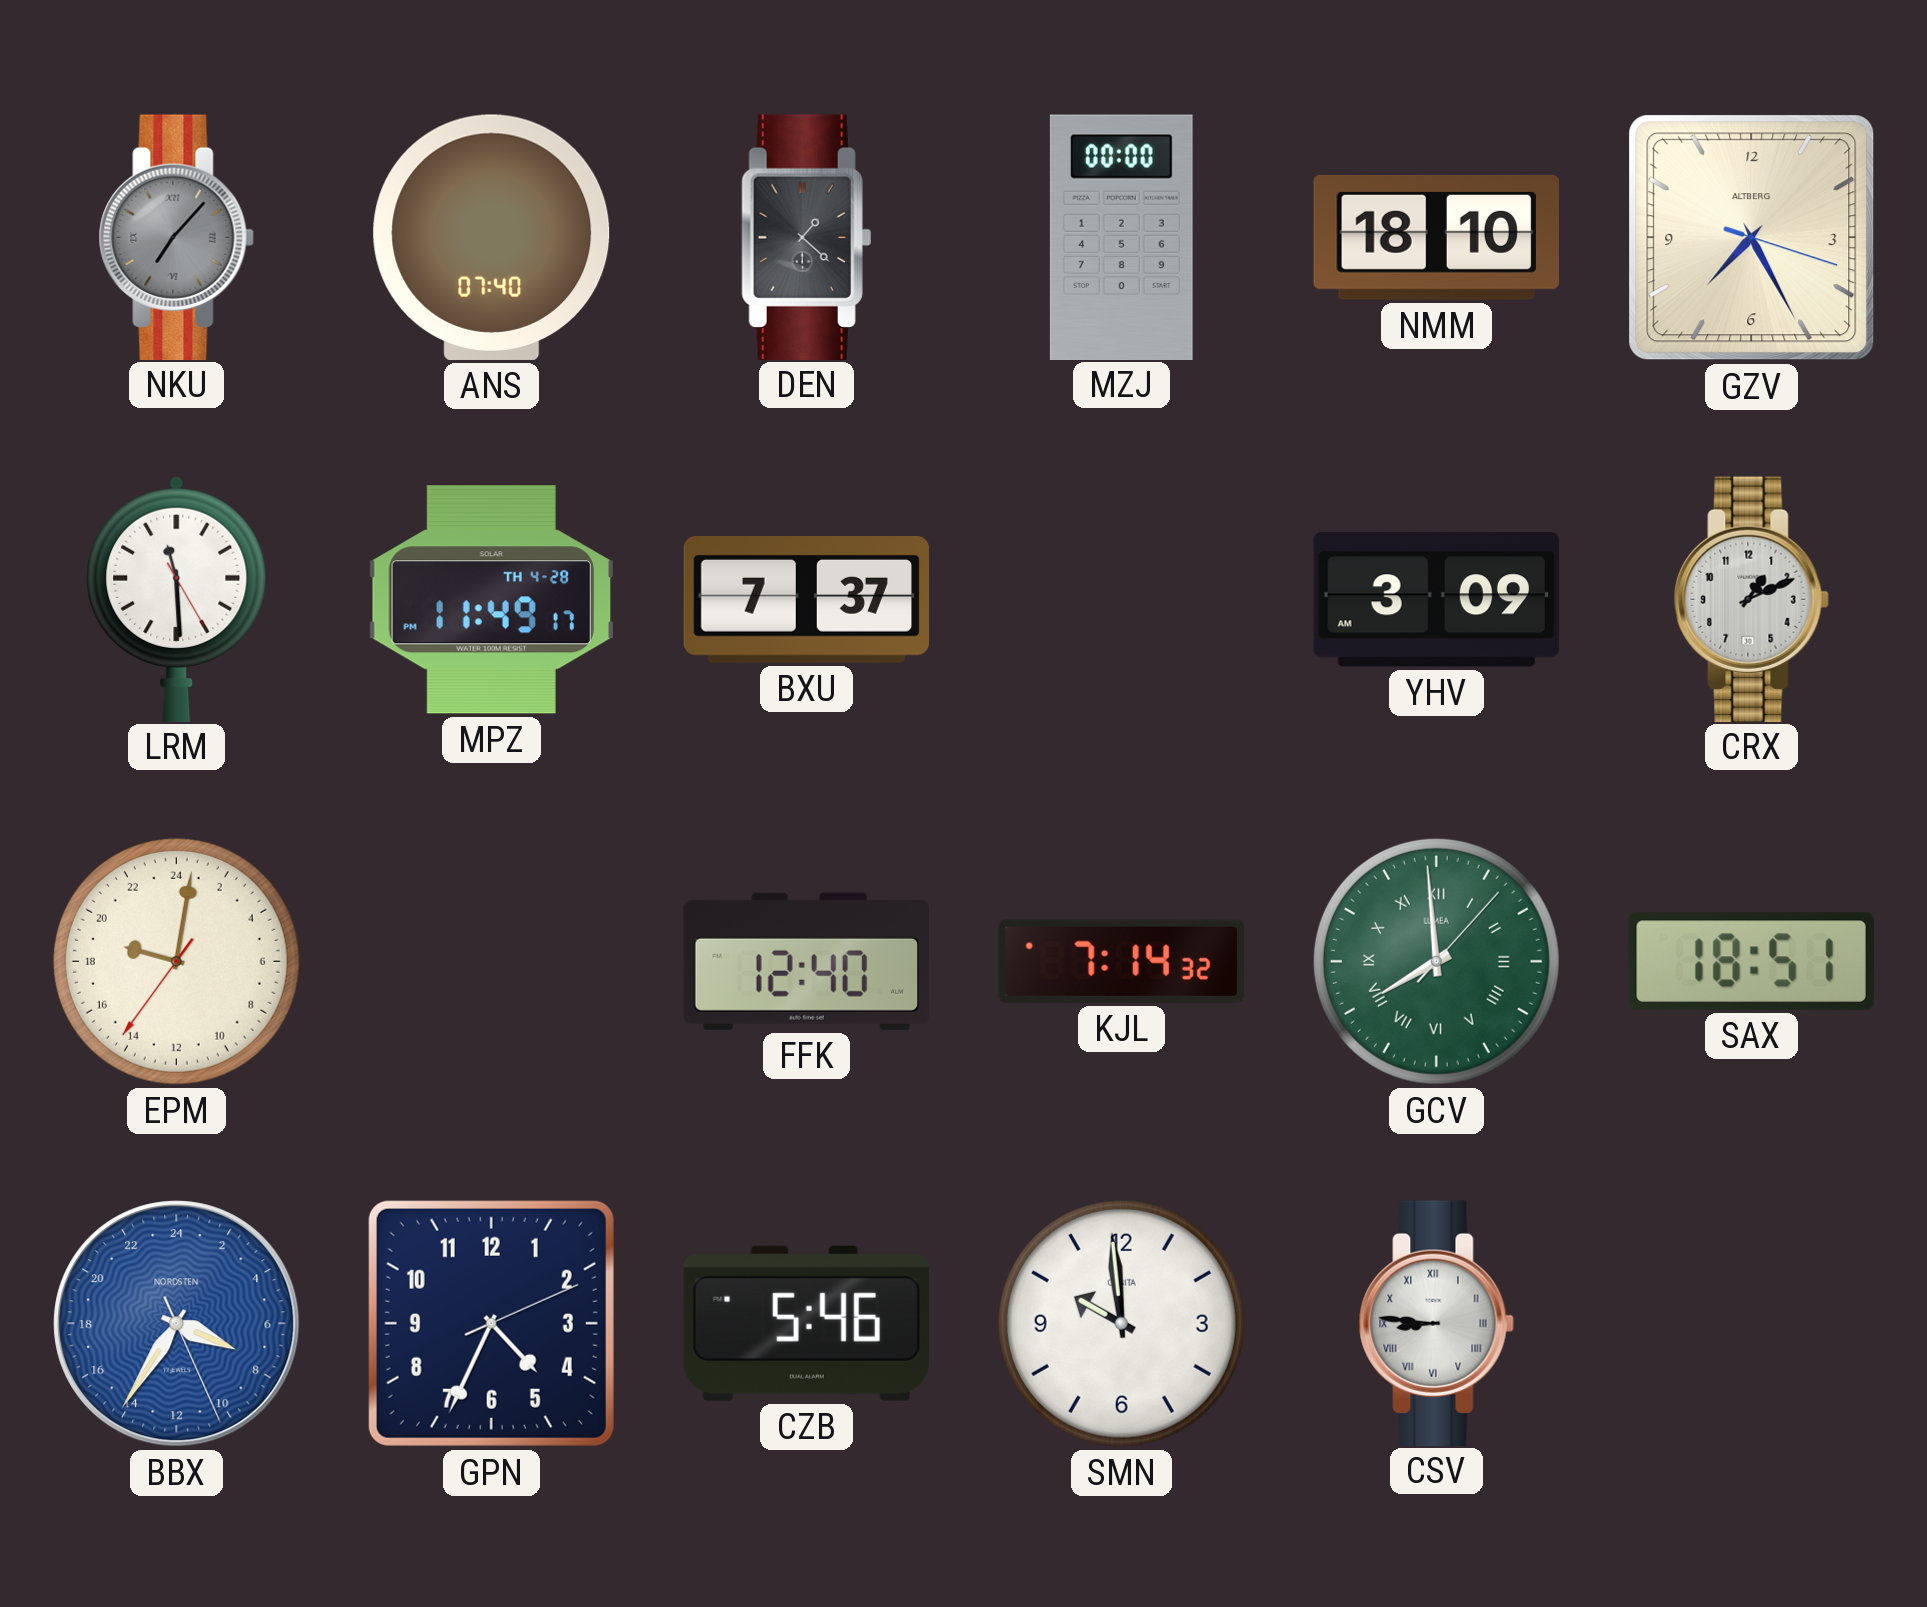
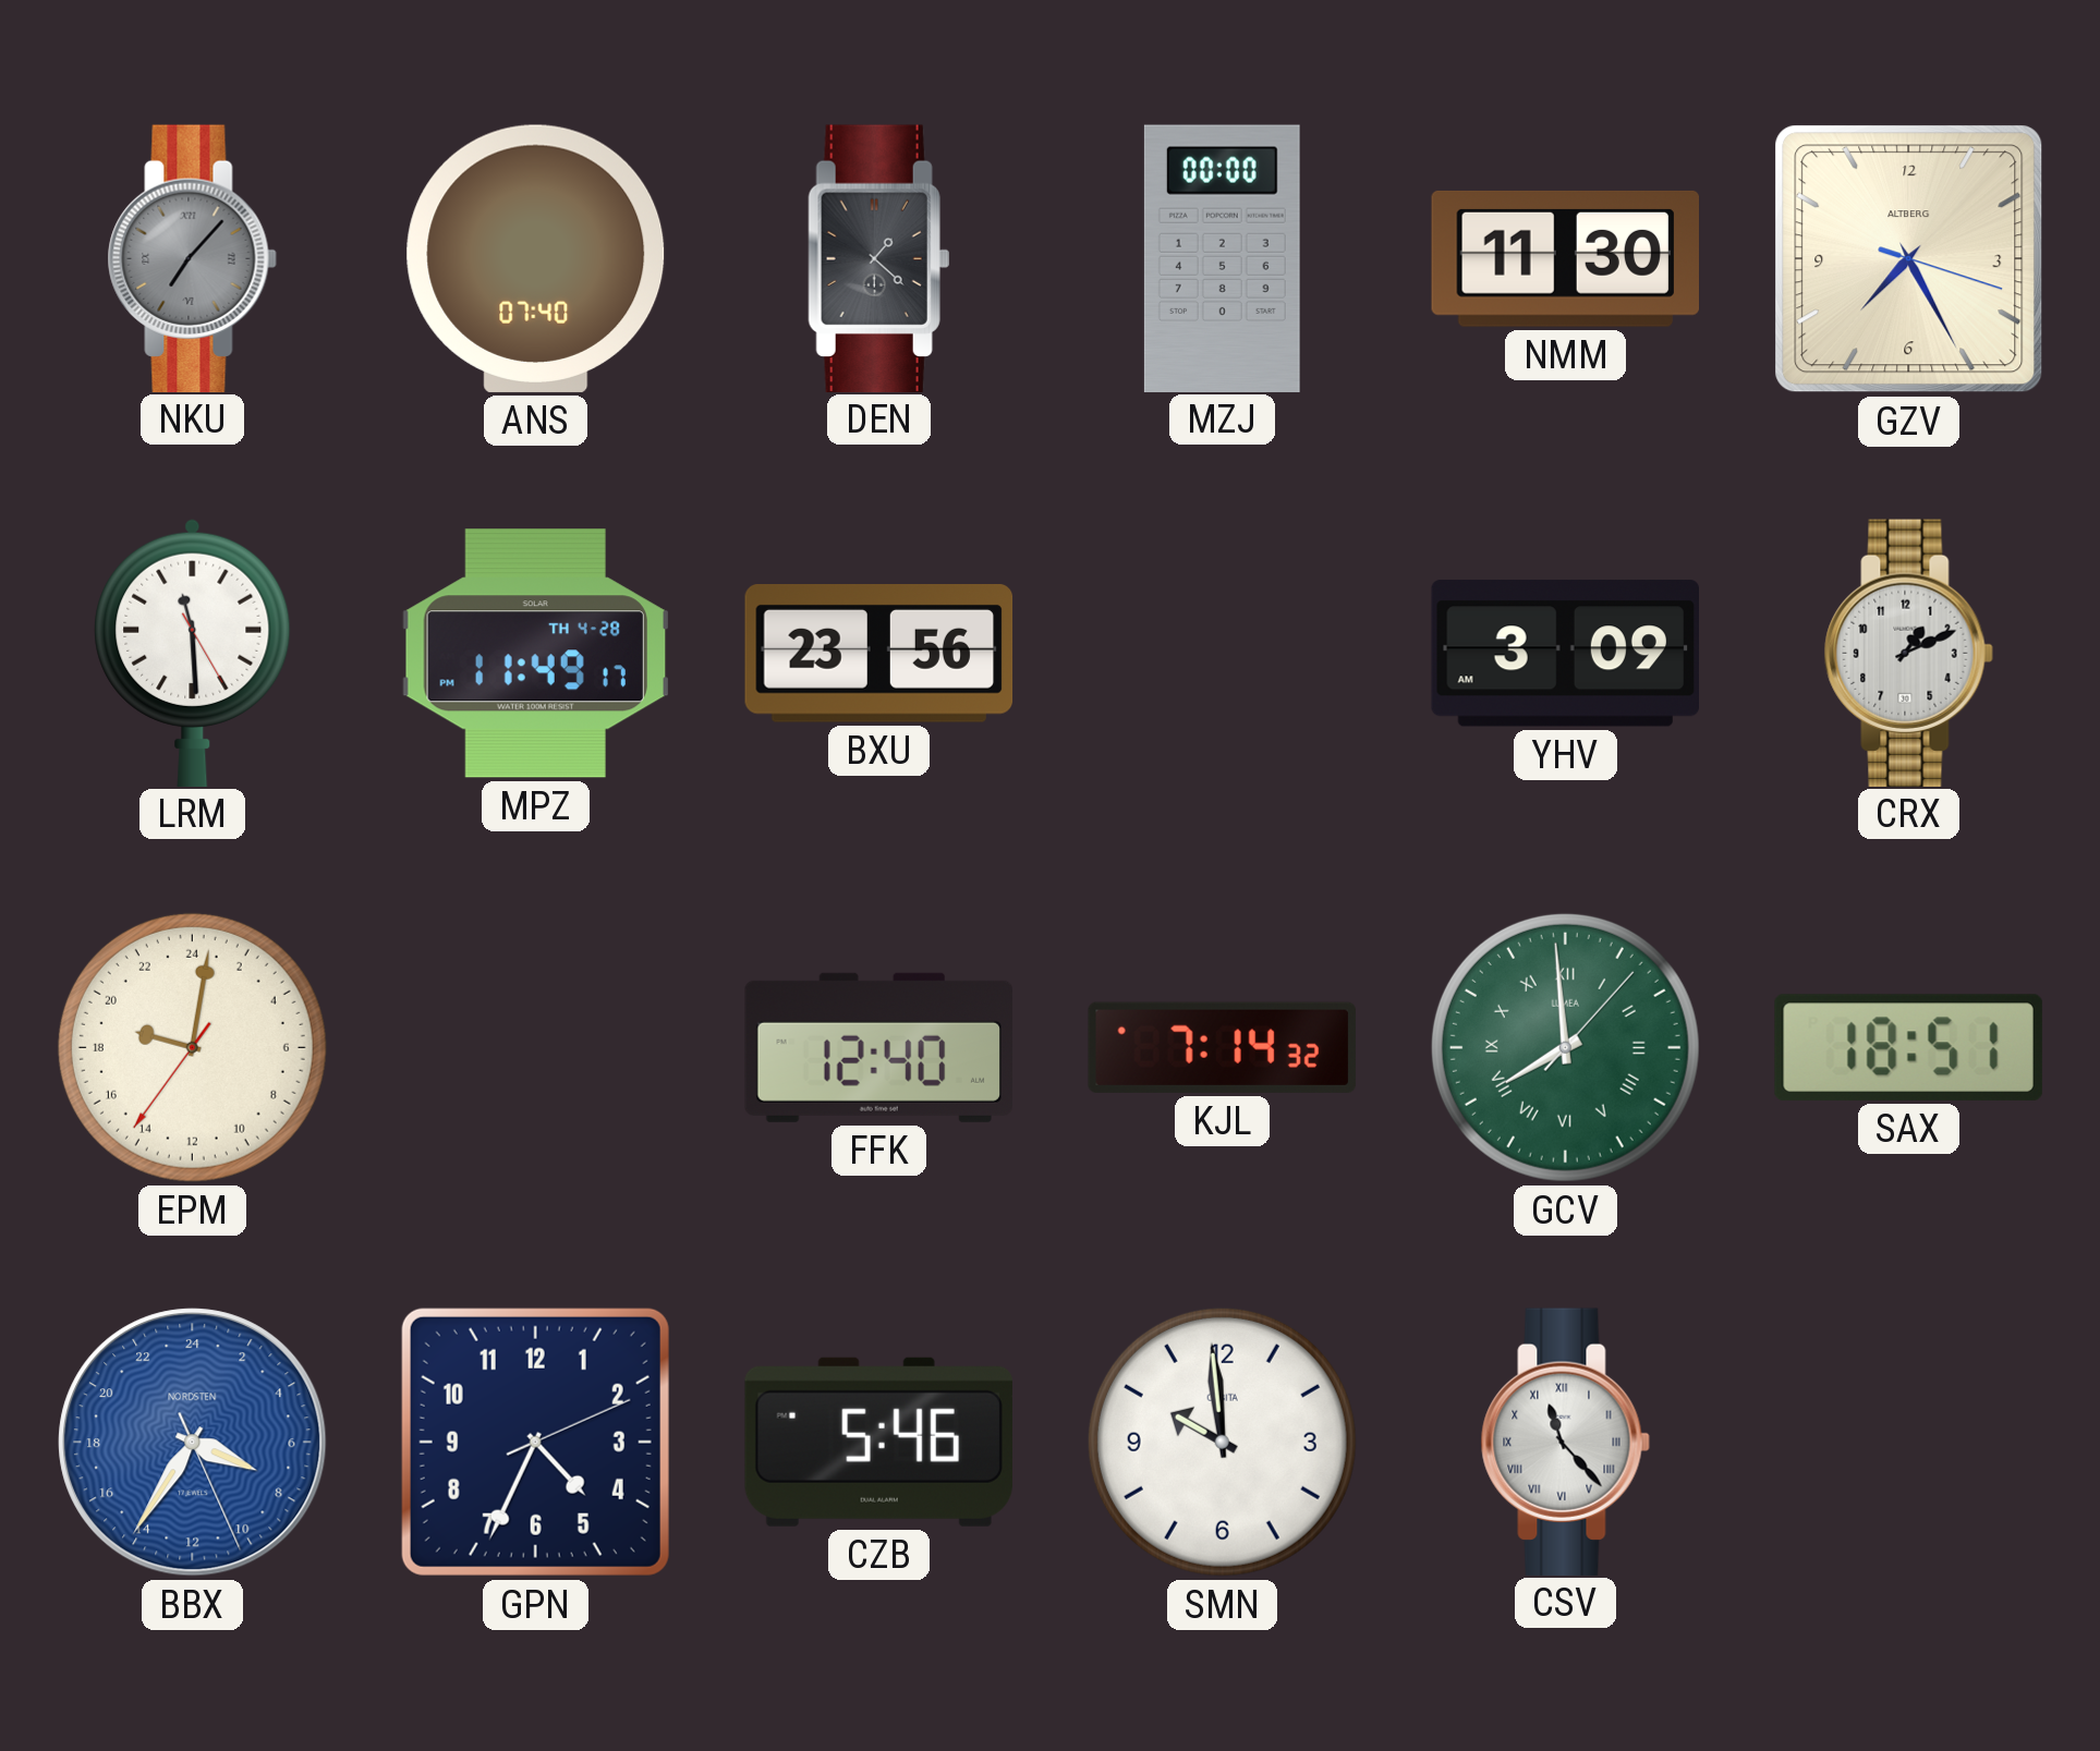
NMM: 18:10 -> 11:30
BXU: 7:37 -> 23:56
CSV: 8:46 -> 11:23
